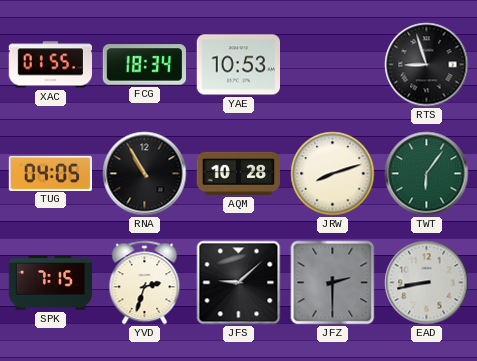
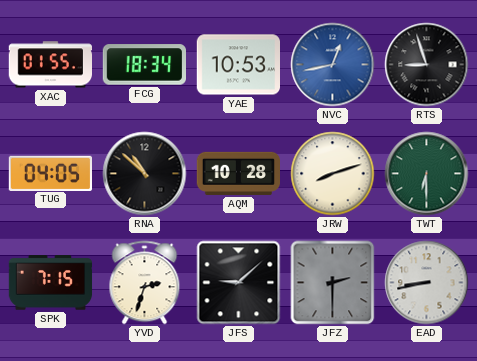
NVC: none -> 12:43
RNA: 10:55 -> 10:52
TWT: 6:06 -> 6:30
